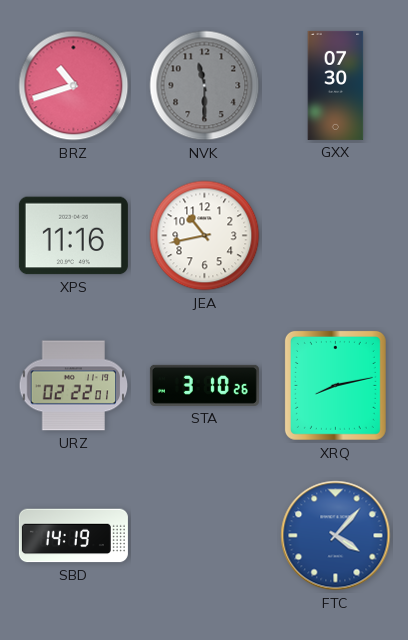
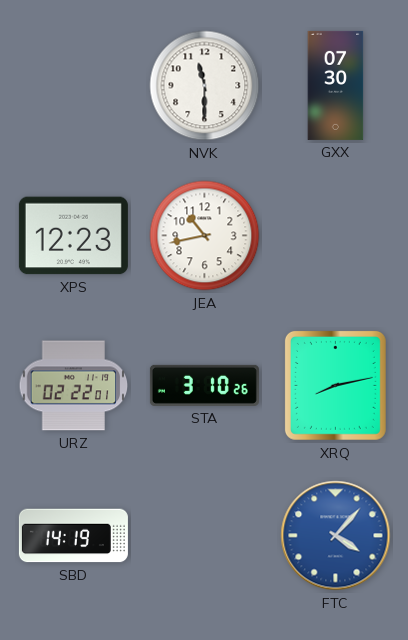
BRZ: 10:42 -> none
NVK dial: grey -> white
XPS: 11:16 -> 12:23
